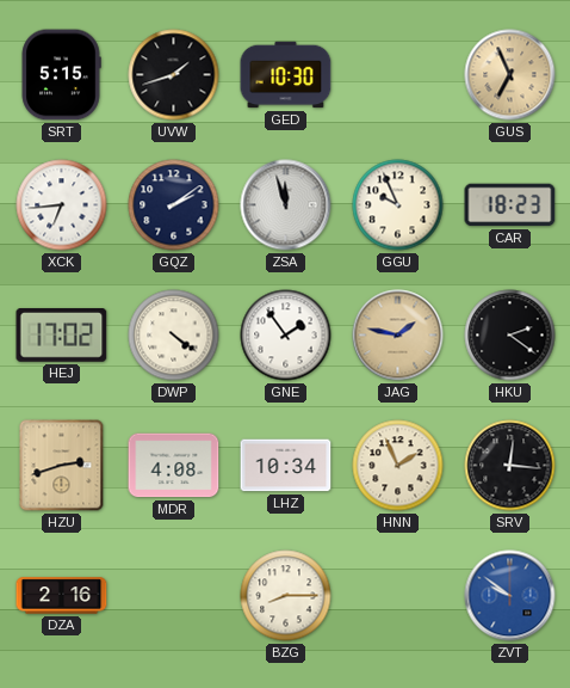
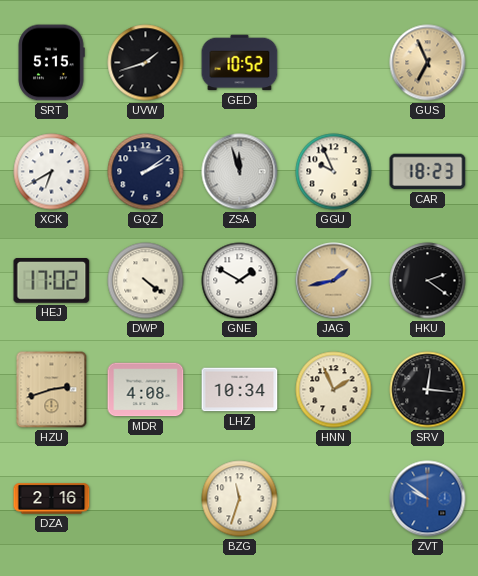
GED: 10:30 -> 10:52
XCK: 6:44 -> 6:40
GNE: 1:54 -> 1:50
JAG: 1:47 -> 1:43
BZG: 8:15 -> 11:33
